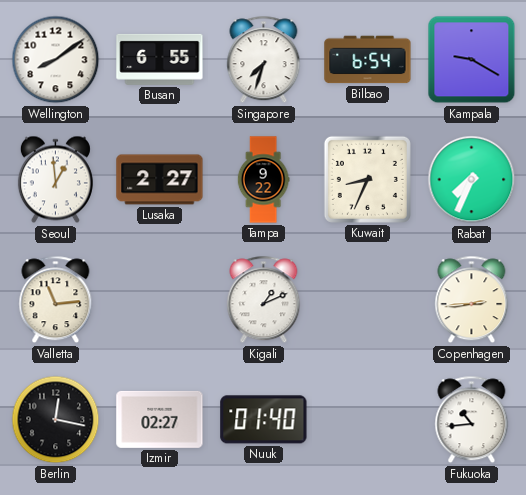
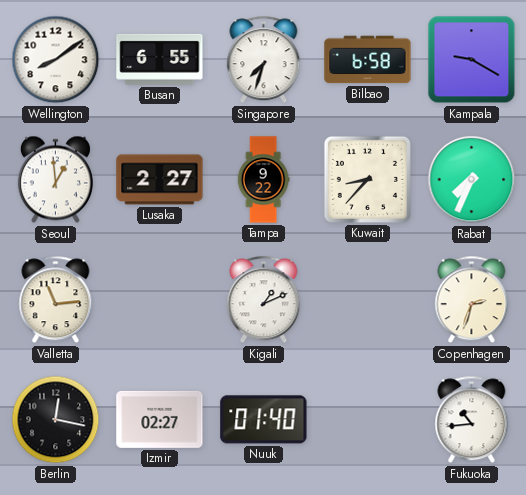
Bilbao: 6:54 -> 6:58
Kuwait: 8:34 -> 8:37
Copenhagen: 2:44 -> 2:33
